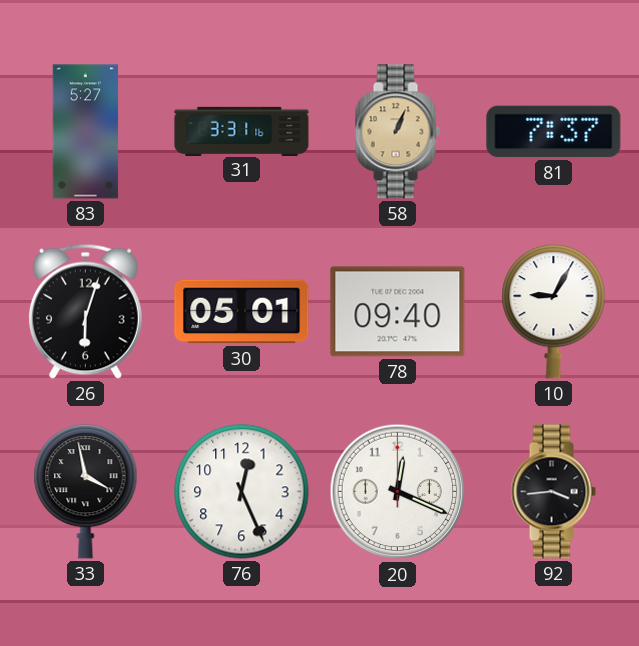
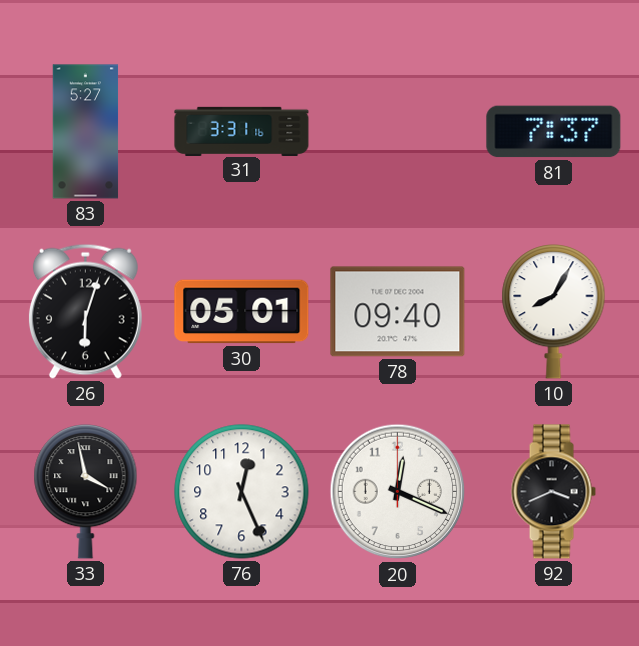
58: 1:04 -> none
10: 9:05 -> 8:05
92: 3:44 -> 3:41
